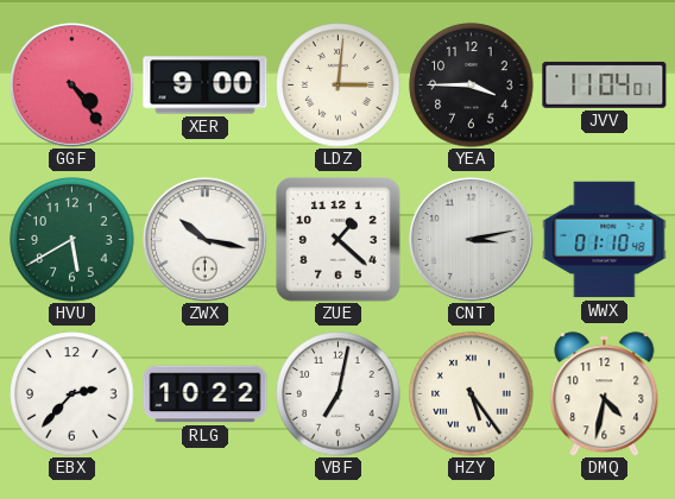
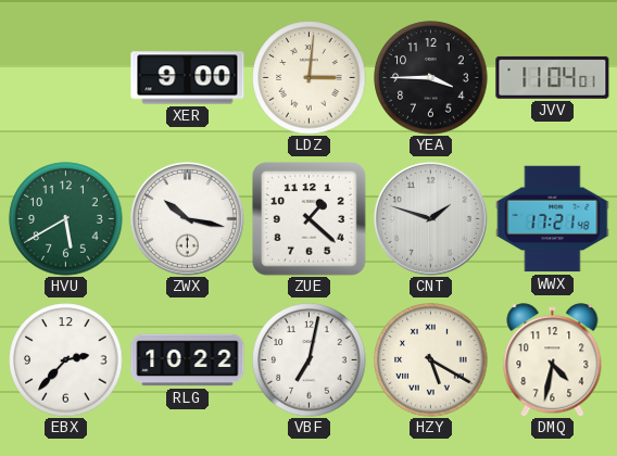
GGF: 4:24 -> none
CNT: 3:13 -> 1:48
WWX: 01:10 -> 17:21
HZY: 5:24 -> 5:20
